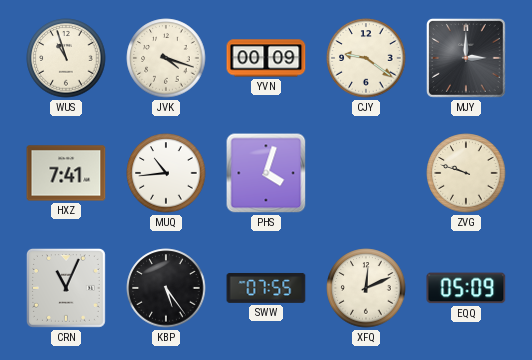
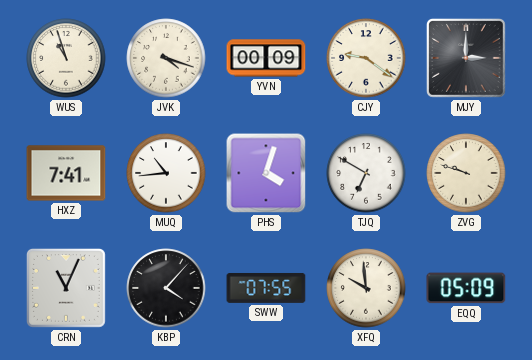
TJQ: none -> 6:50
KBP: 5:24 -> 4:07
XFQ: 12:11 -> 9:59
